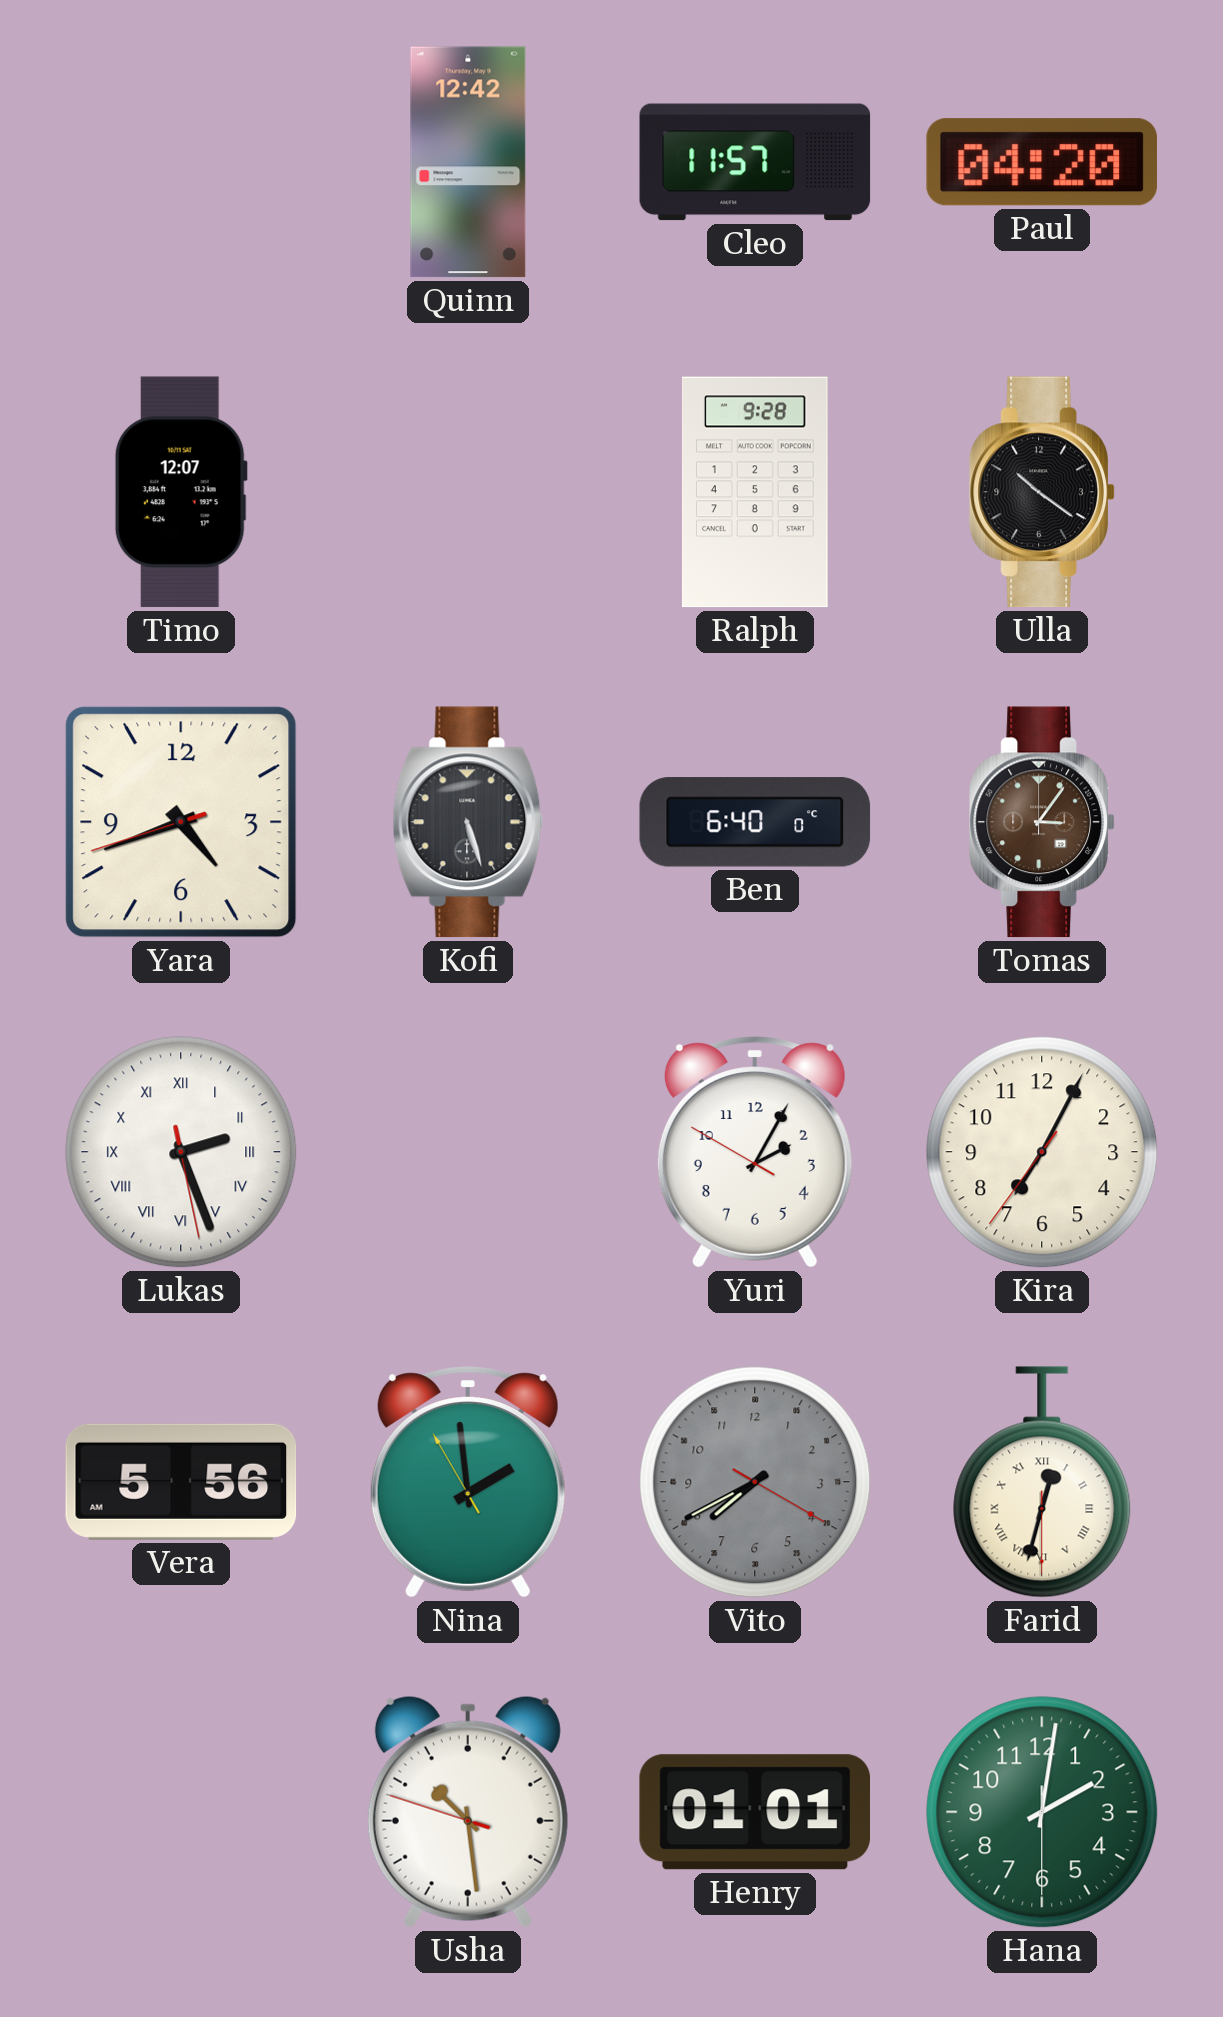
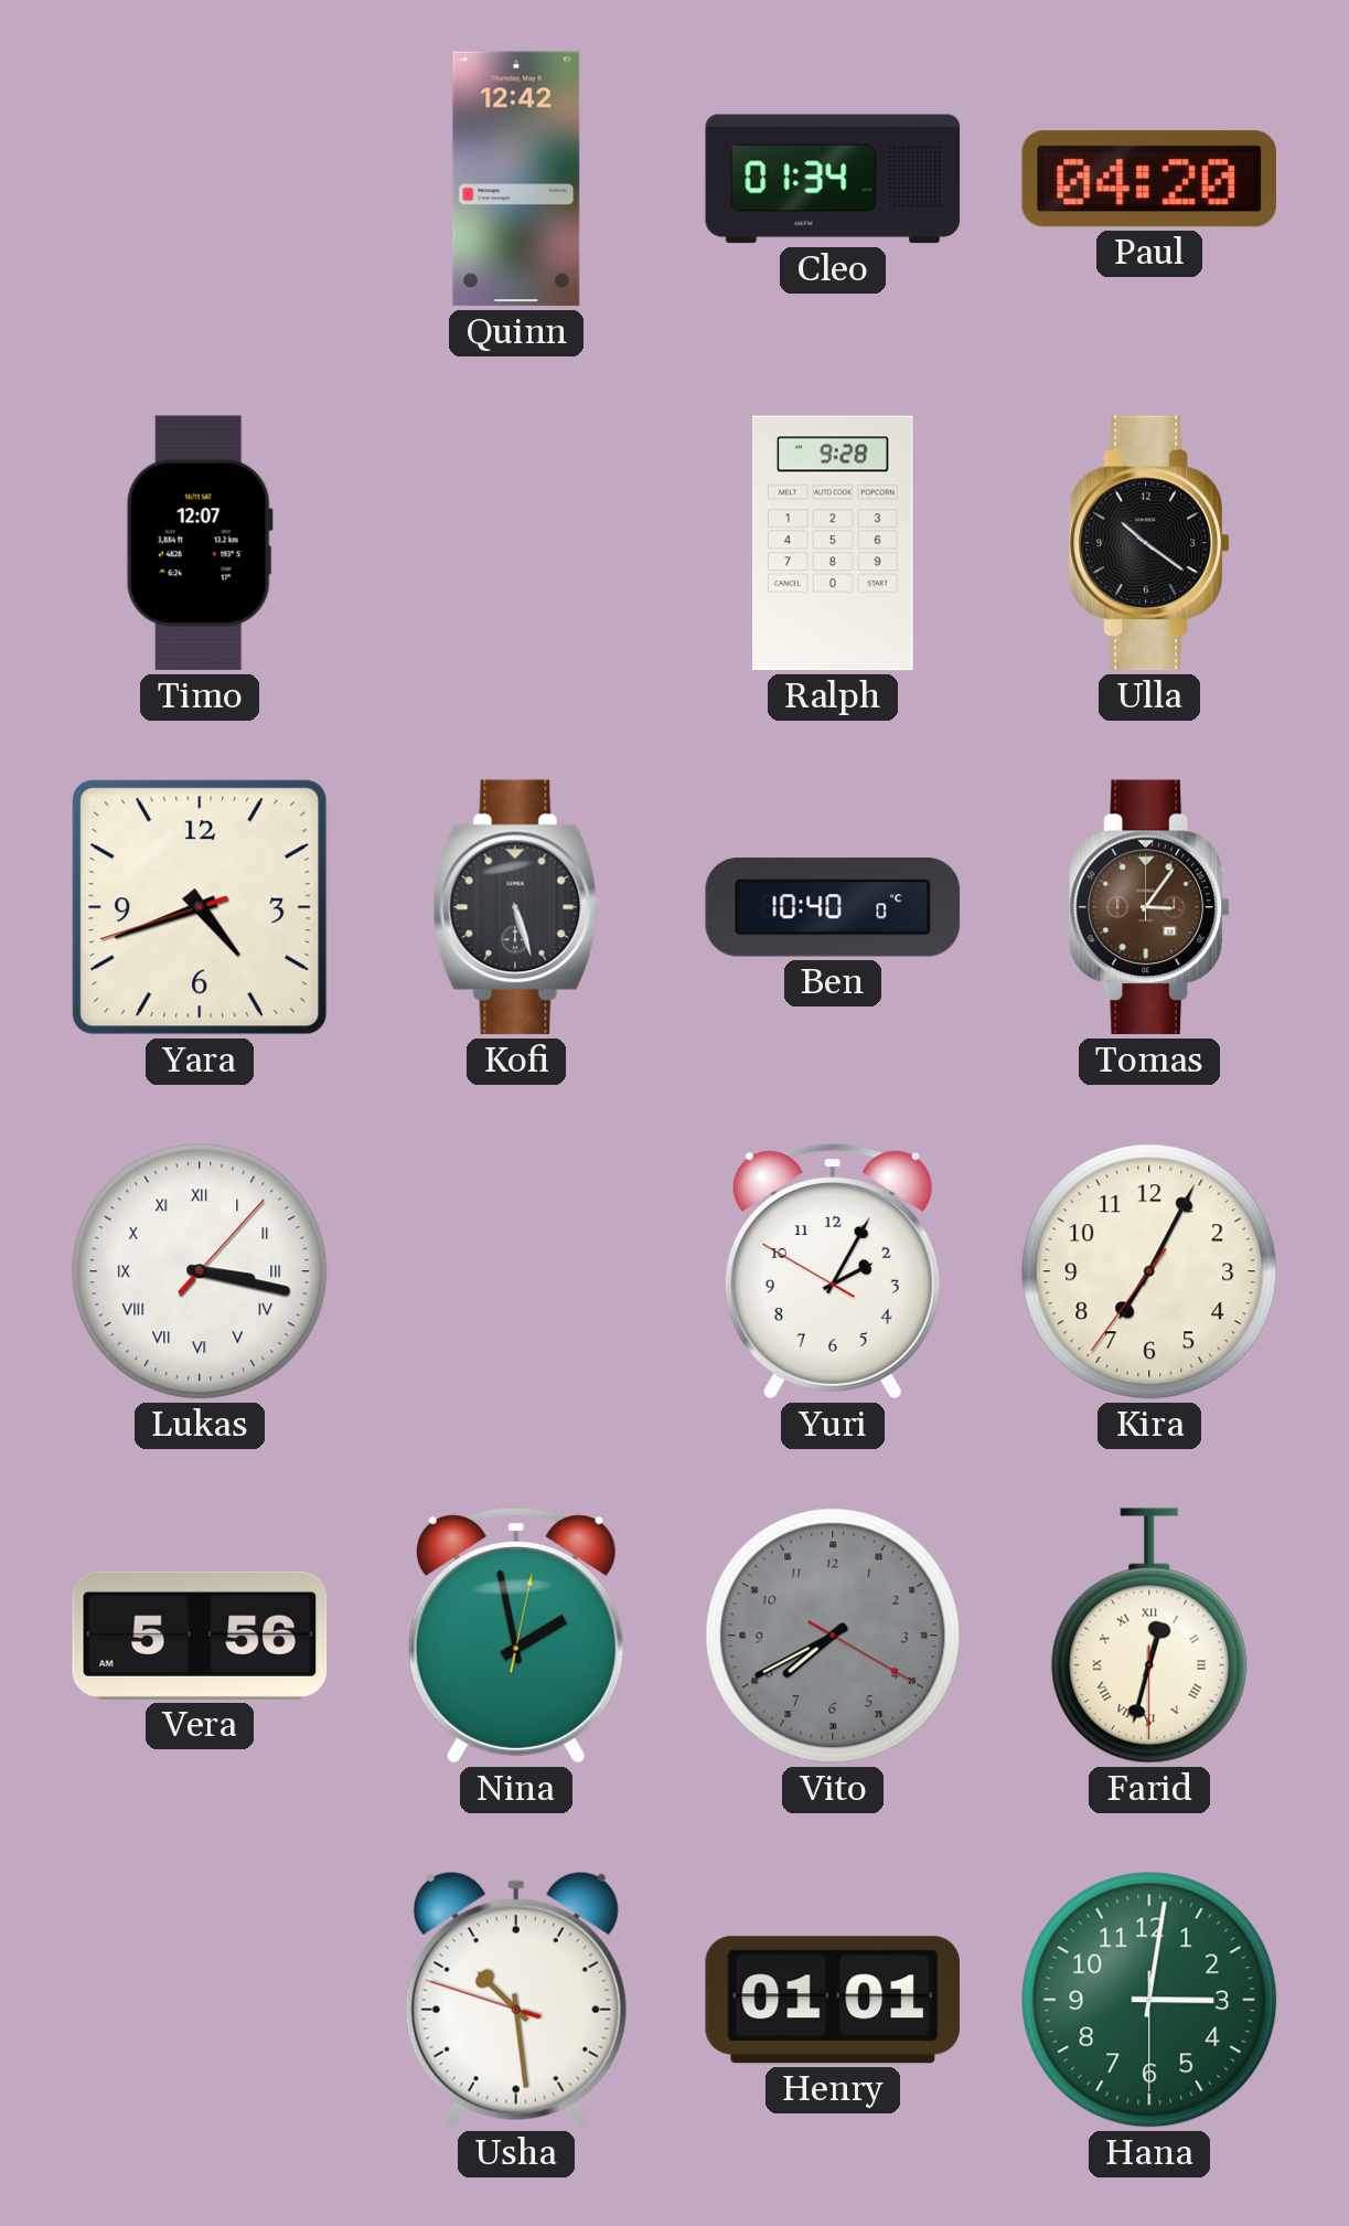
Cleo: 11:57 -> 01:34
Ben: 6:40 -> 10:40
Lukas: 2:26 -> 3:17
Nina: 1:58:55 -> 1:58:02
Hana: 2:01 -> 3:01
